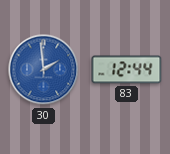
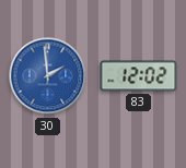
83: 12:44 -> 12:02
